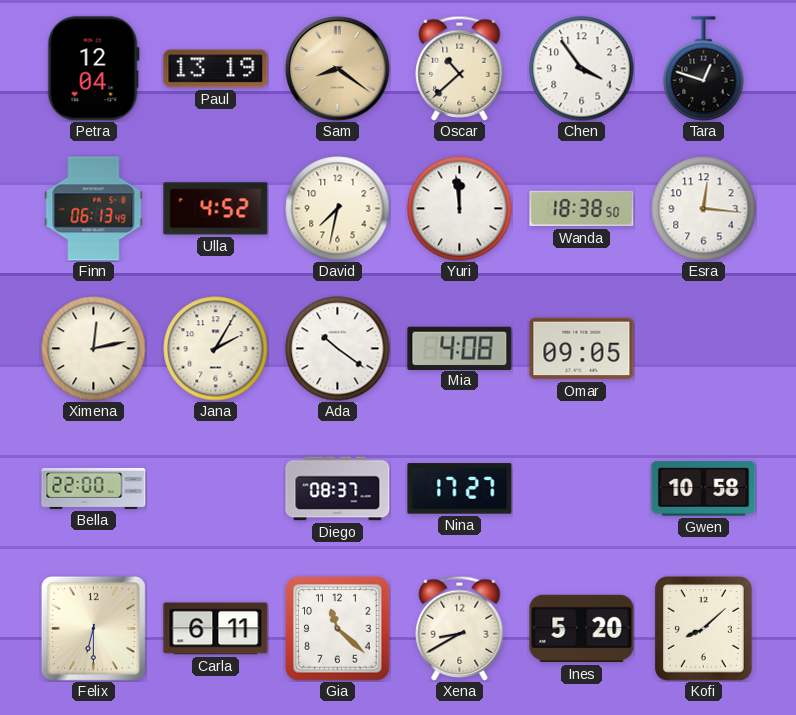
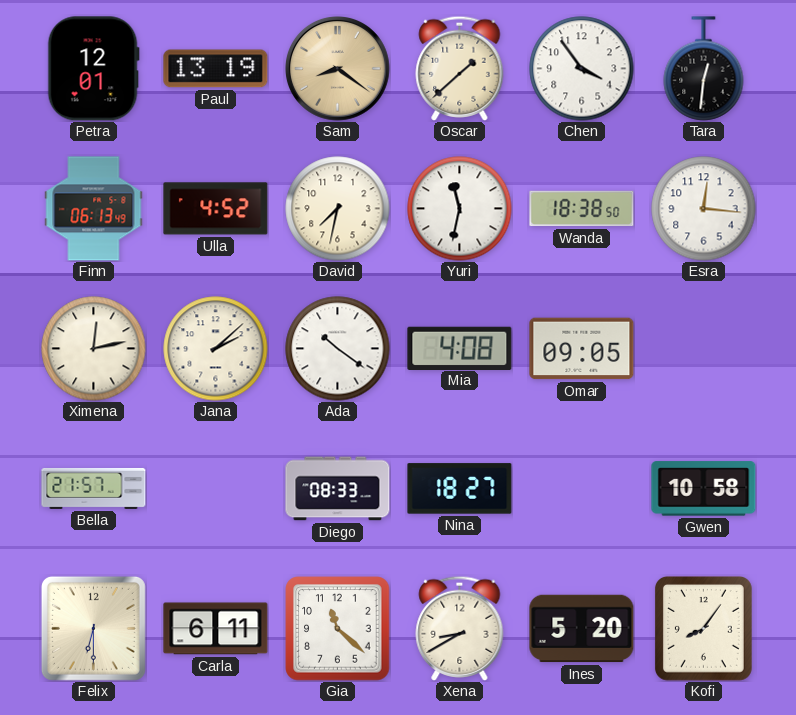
Petra: 12:04 -> 12:01
Oscar: 10:38 -> 1:38
Tara: 12:48 -> 12:31
Yuri: 11:59 -> 11:32
Jana: 2:05 -> 2:08
Bella: 22:00 -> 21:57
Diego: 08:37 -> 08:33
Nina: 17:27 -> 18:27
Kofi: 8:08 -> 8:06
